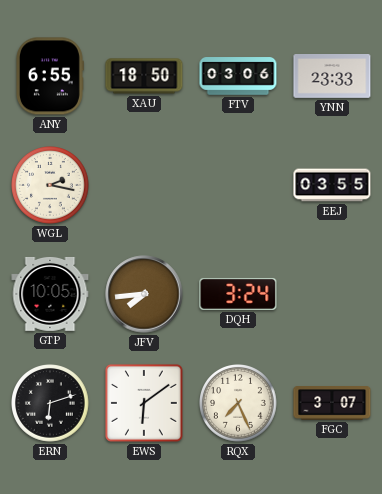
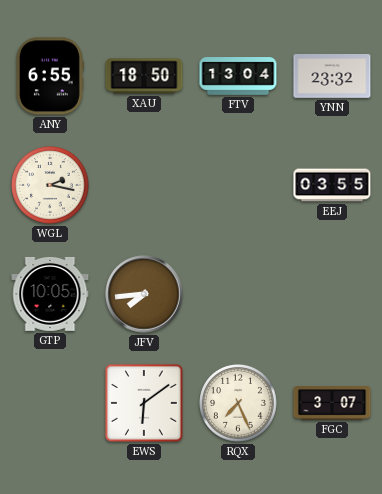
FTV: 03:06 -> 13:04
YNN: 23:33 -> 23:32
DQH: 3:24 -> none
ERN: 6:12 -> none
